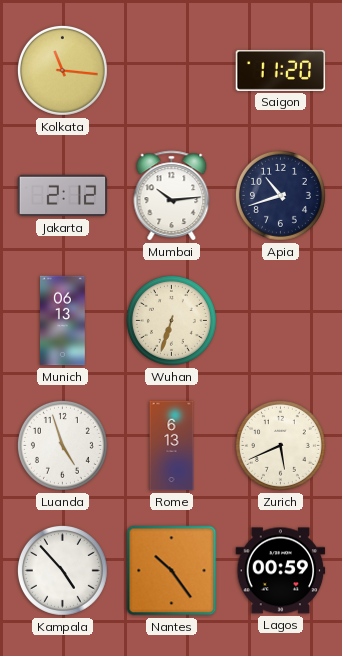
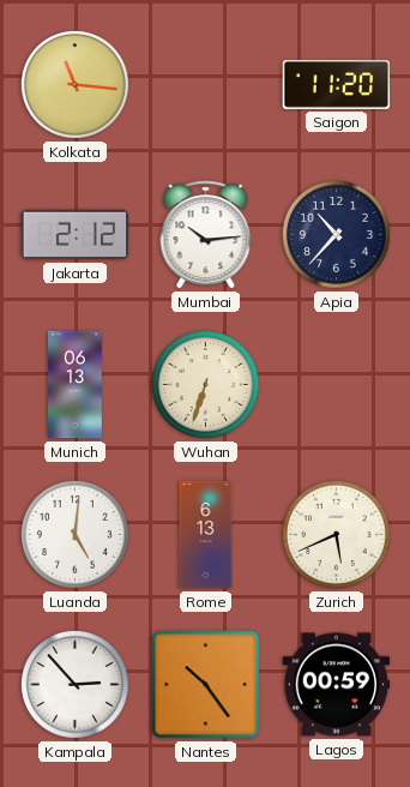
Apia: 10:42 -> 10:37
Luanda: 4:57 -> 5:01
Kampala: 4:53 -> 2:53
